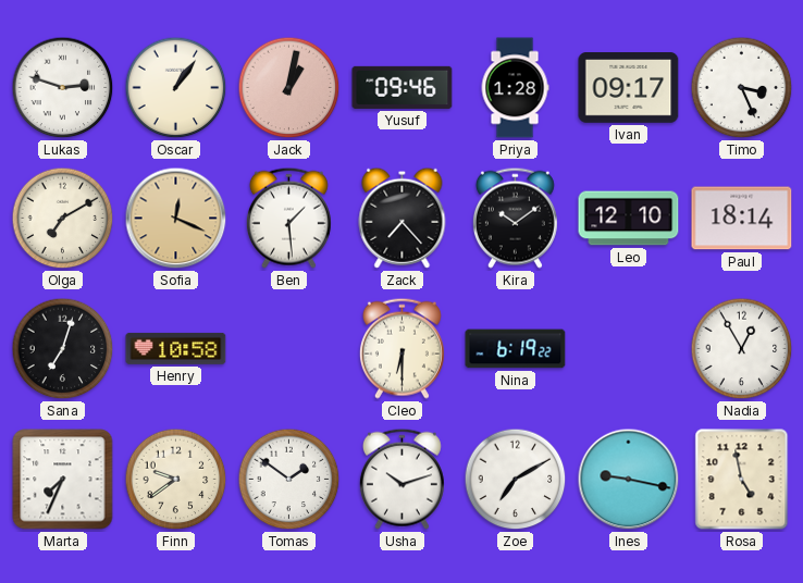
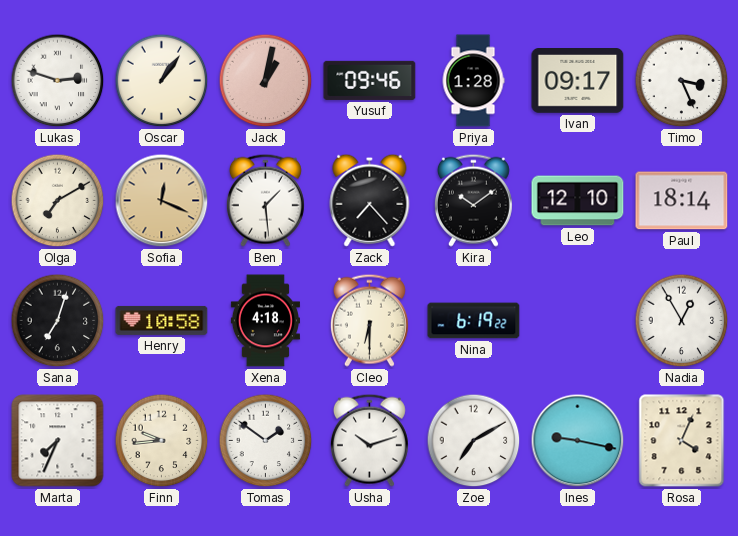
Xena: none -> 4:18
Finn: 9:39 -> 9:44
Rosa: 4:58 -> 4:04
